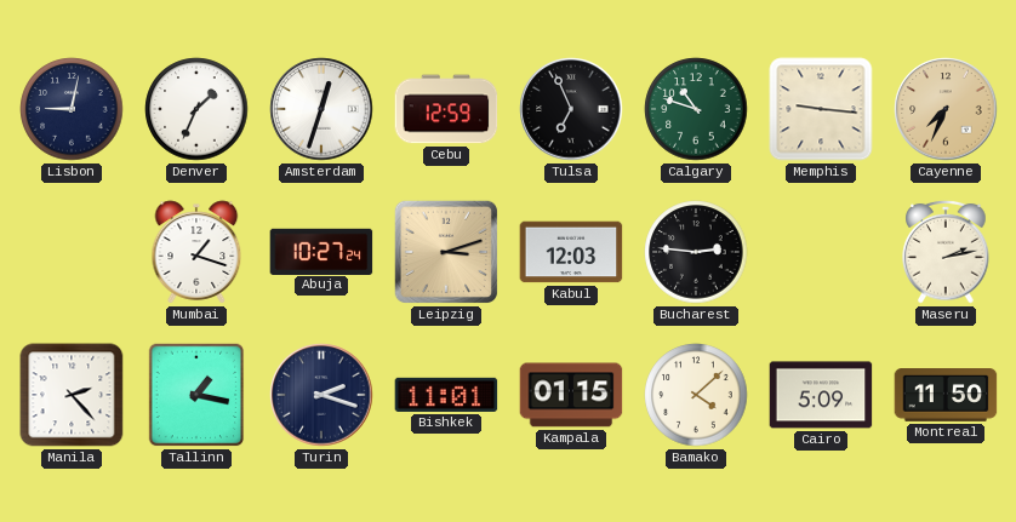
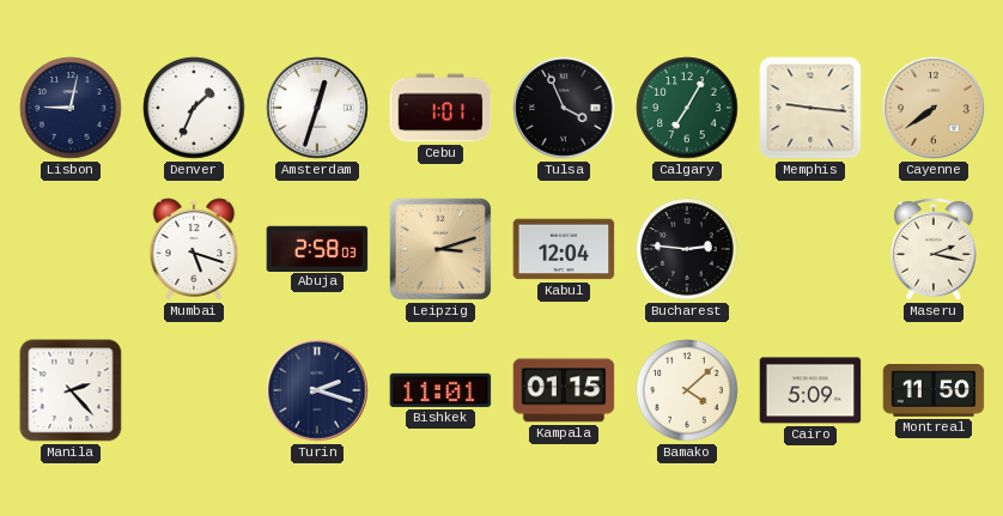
Cebu: 12:59 -> 1:01
Tulsa: 6:56 -> 3:56
Calgary: 10:48 -> 7:05
Cayenne: 7:34 -> 7:39
Mumbai: 1:18 -> 5:18
Abuja: 10:27 -> 2:58
Kabul: 12:03 -> 12:04
Maseru: 2:13 -> 2:17
Tallinn: 1:17 -> none
